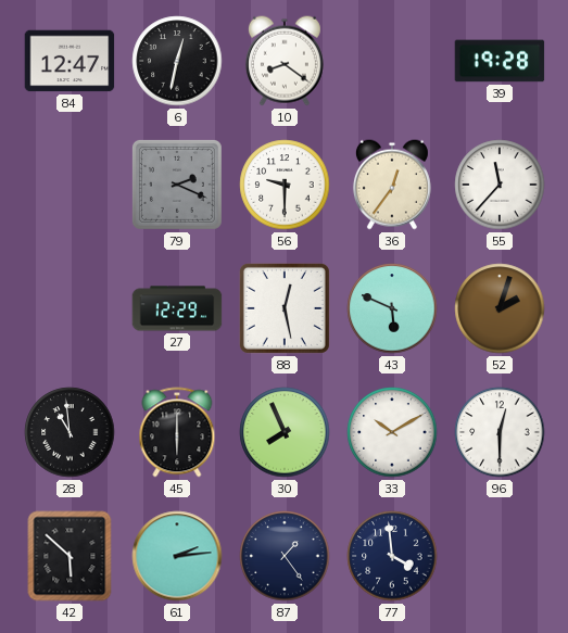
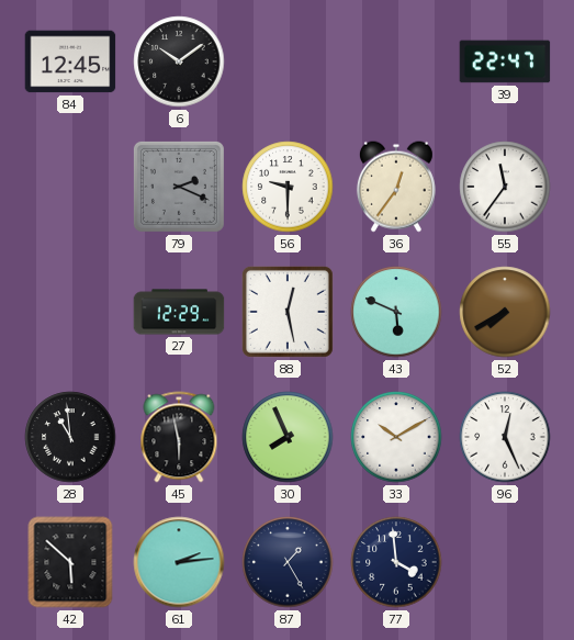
84: 12:47 -> 12:45
6: 12:32 -> 10:09
10: 8:21 -> none
39: 19:28 -> 22:47
55: 11:37 -> 11:36
52: 2:03 -> 7:40
45: 6:00 -> 5:58
96: 12:30 -> 12:26
87: 1:24 -> 1:25
